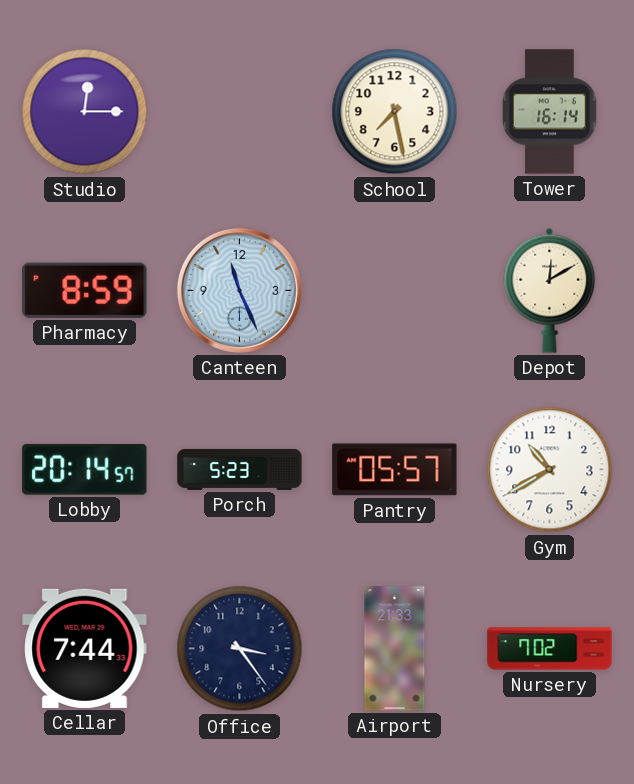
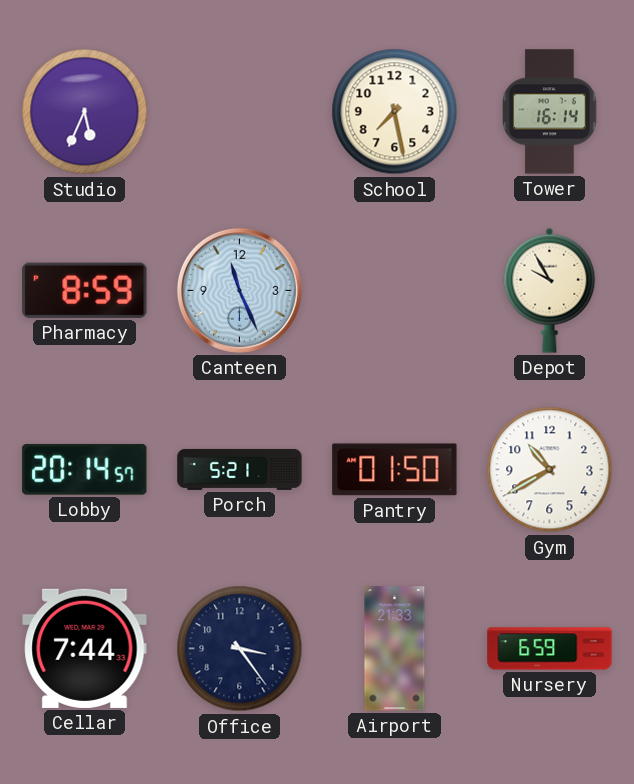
Studio: 12:15 -> 5:34
Depot: 12:10 -> 9:55
Porch: 5:23 -> 5:21
Pantry: 05:57 -> 01:50
Nursery: 7:02 -> 6:59
